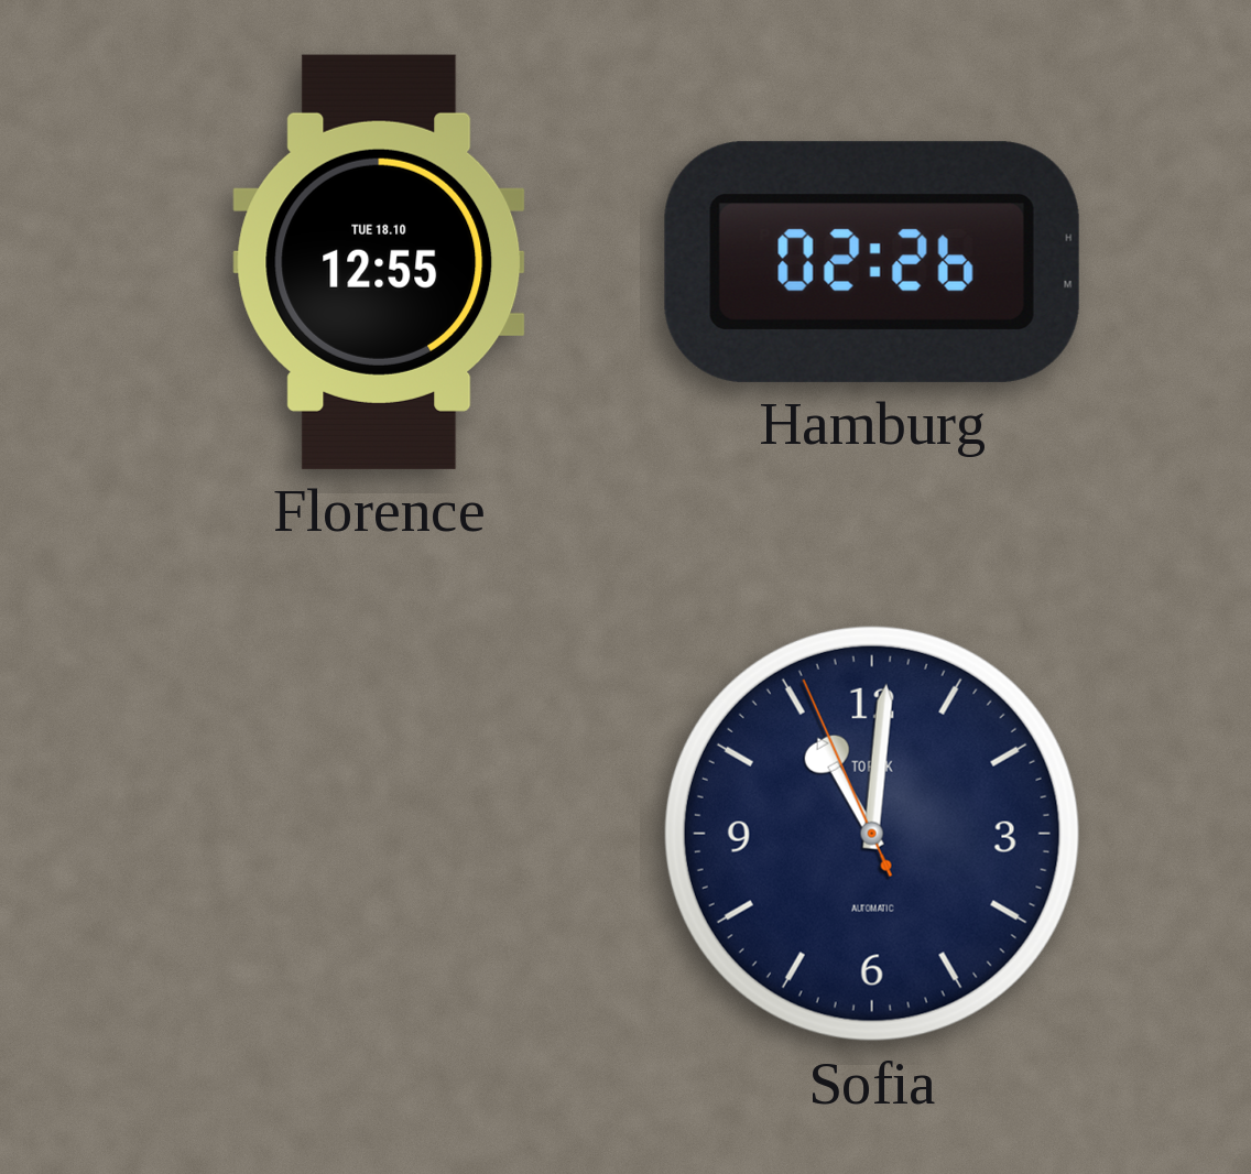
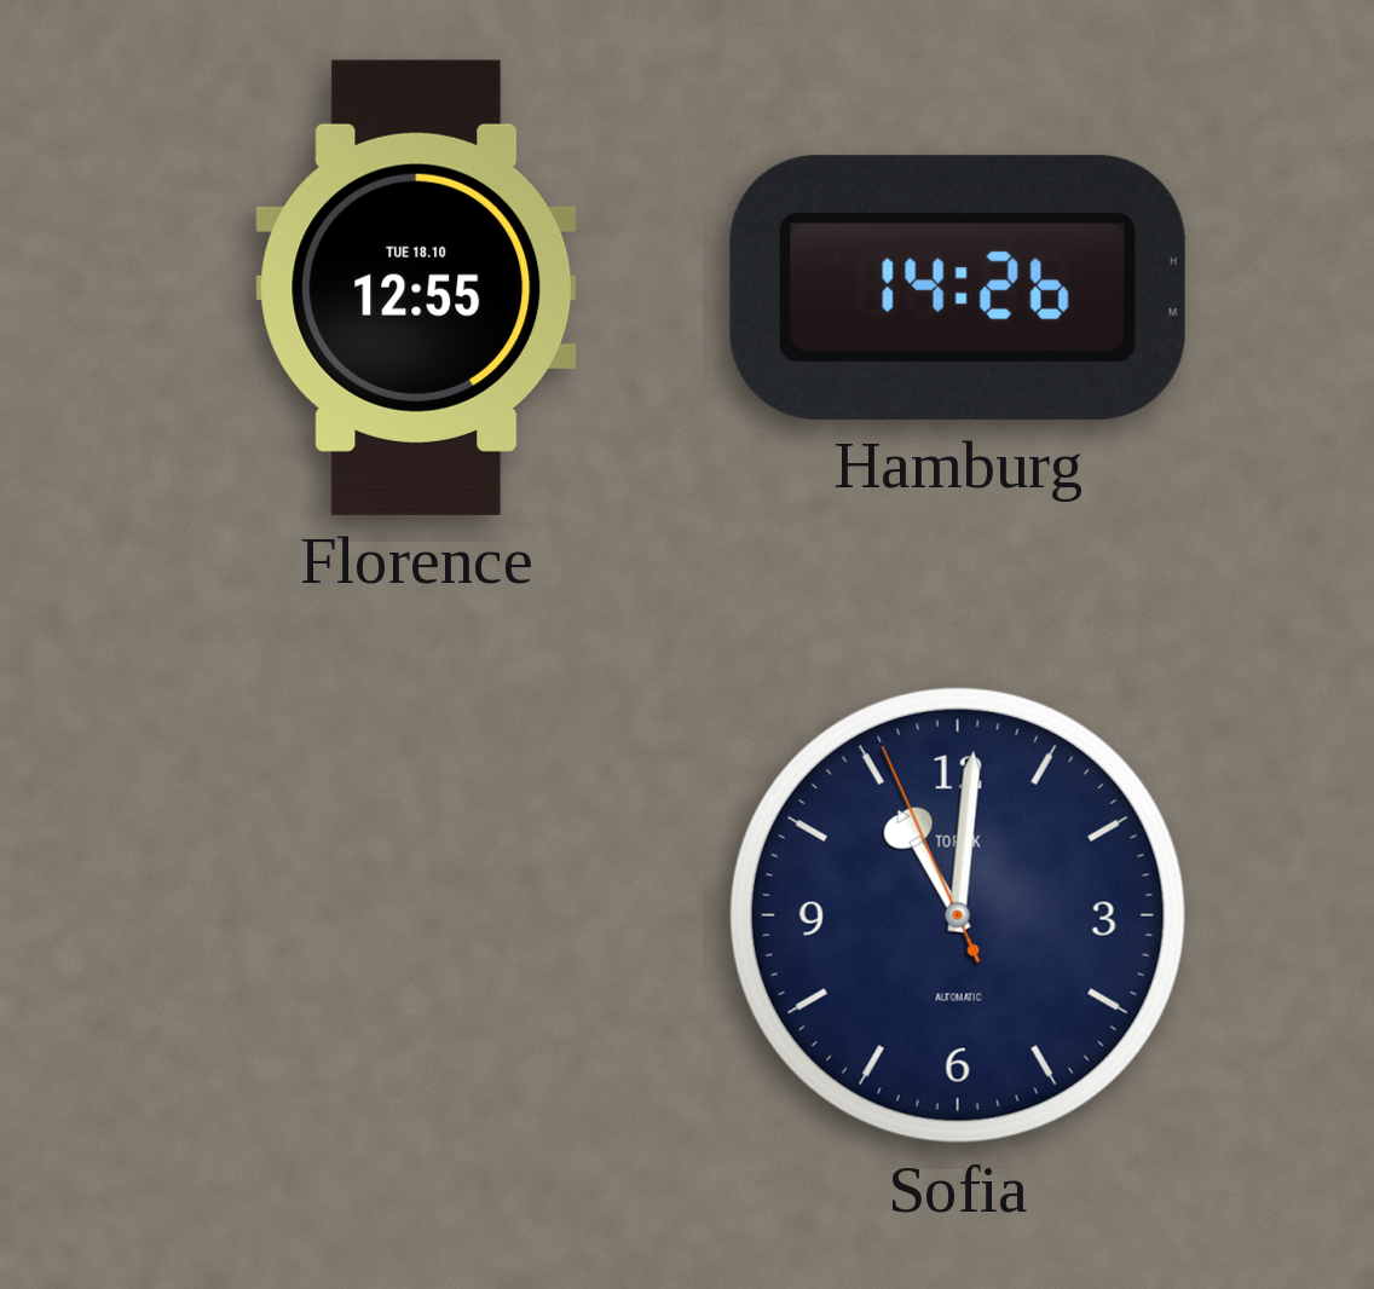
Hamburg: 02:26 -> 14:26
